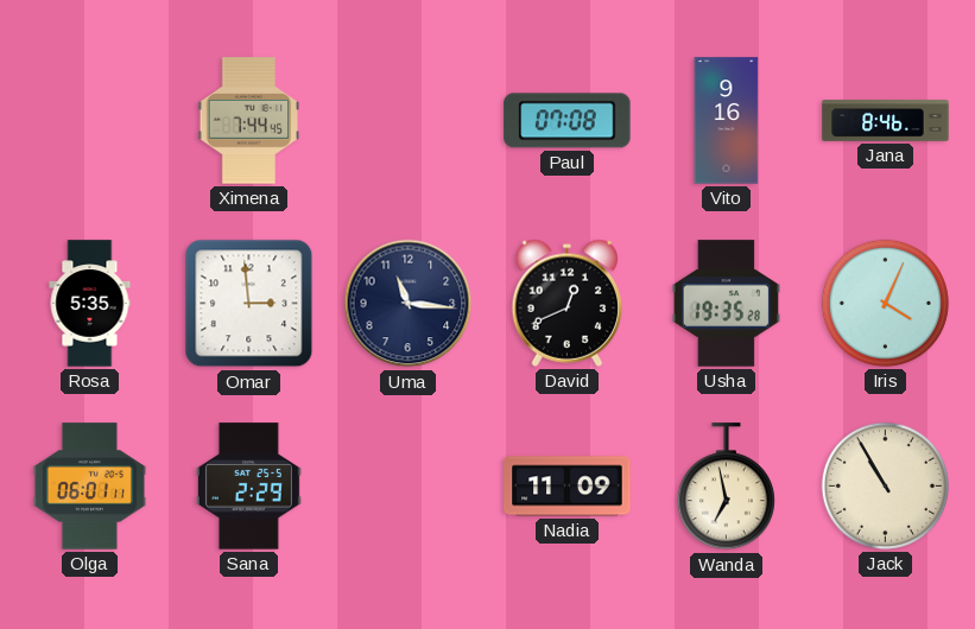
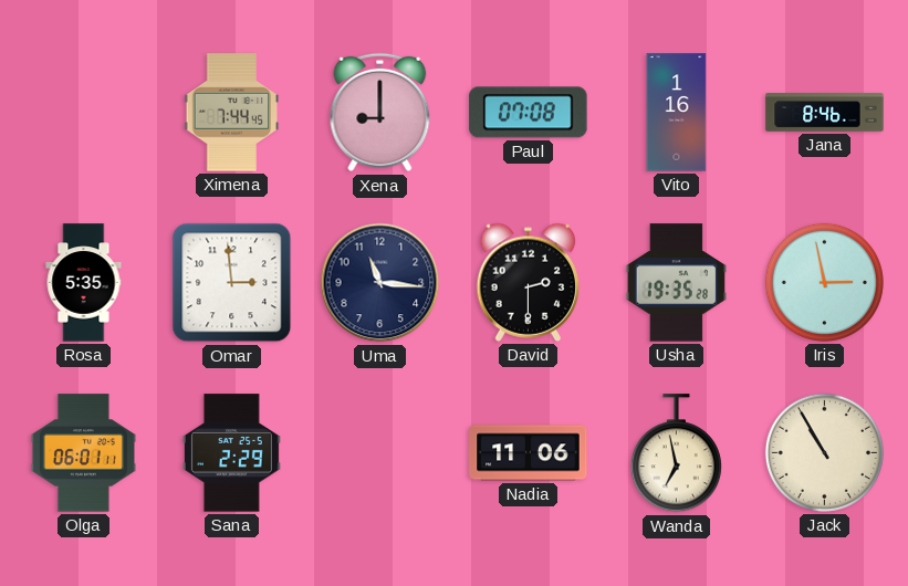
Xena: none -> 9:00
Vito: 9:16 -> 1:16
David: 12:41 -> 2:30
Iris: 4:04 -> 2:58
Nadia: 11:09 -> 11:06
